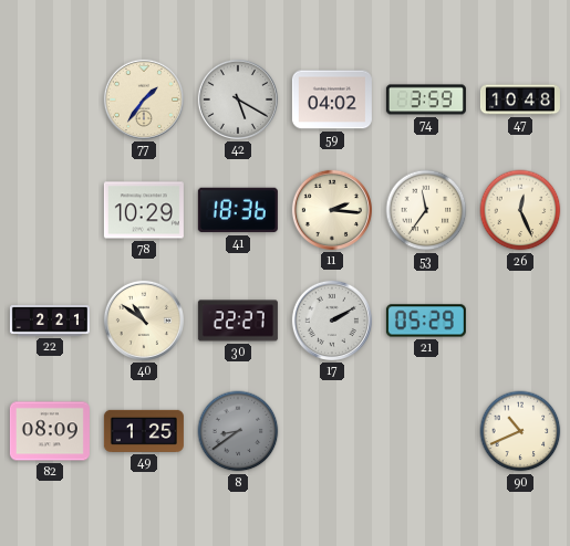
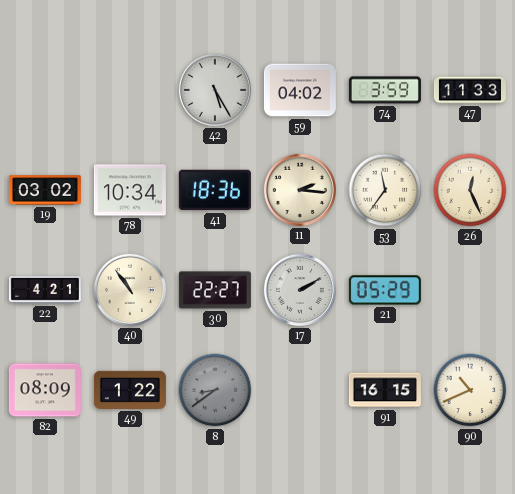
77: 1:36 -> none
42: 5:20 -> 5:25
47: 10:48 -> 11:33
19: none -> 03:02
78: 10:29 -> 10:34
22: 2:21 -> 4:21
40: 10:51 -> 10:54
49: 1:25 -> 1:22
91: none -> 16:15
